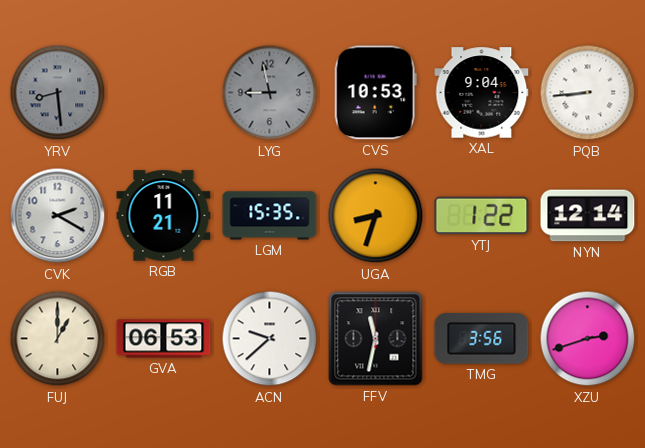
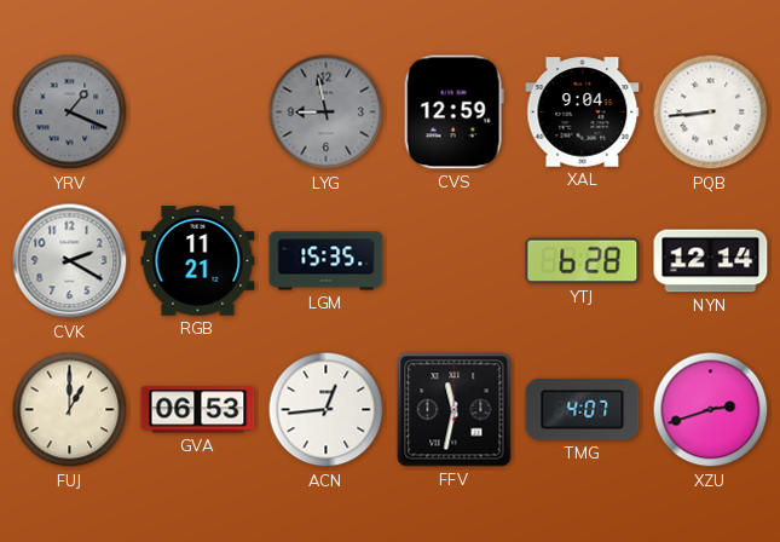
YRV: 8:29 -> 1:19
CVS: 10:53 -> 12:59
UGA: 8:33 -> none
YTJ: 1:22 -> 6:28
ACN: 9:38 -> 12:44
TMG: 3:56 -> 4:07
